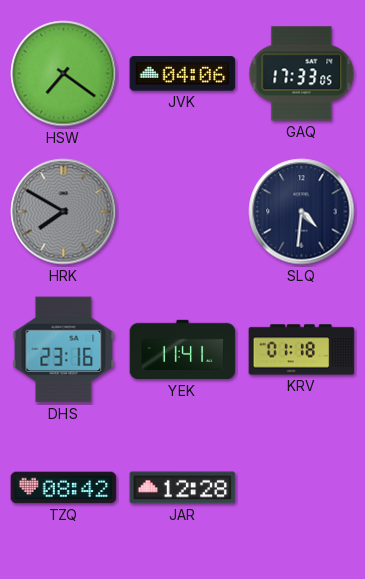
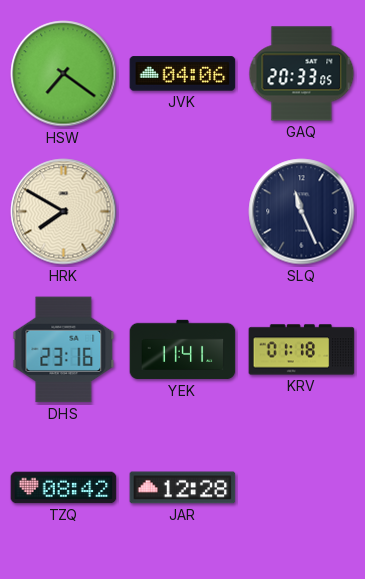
GAQ: 17:33 -> 20:33
HRK dial: grey -> cream
SLQ: 4:31 -> 11:26
